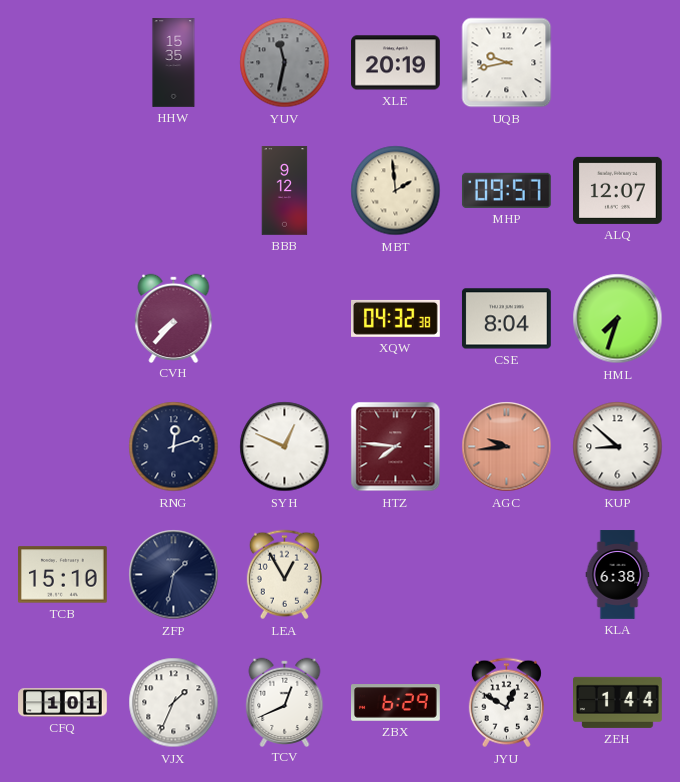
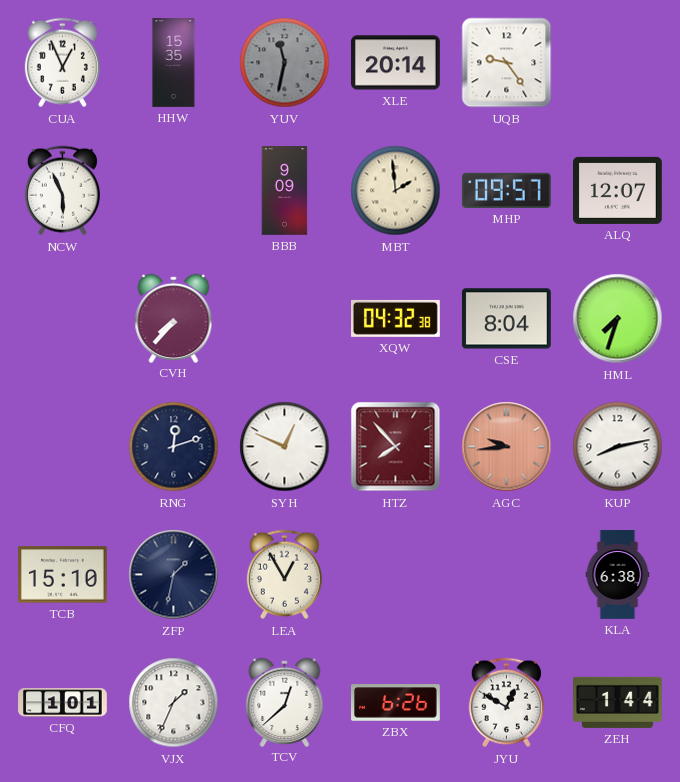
CUA: none -> 12:56
XLE: 20:19 -> 20:14
UQB: 9:43 -> 9:24
NCW: none -> 5:56
BBB: 9:12 -> 9:09
HTZ: 7:46 -> 7:53
KUP: 8:52 -> 8:13
TCV: 12:41 -> 12:38
ZBX: 6:29 -> 6:26
